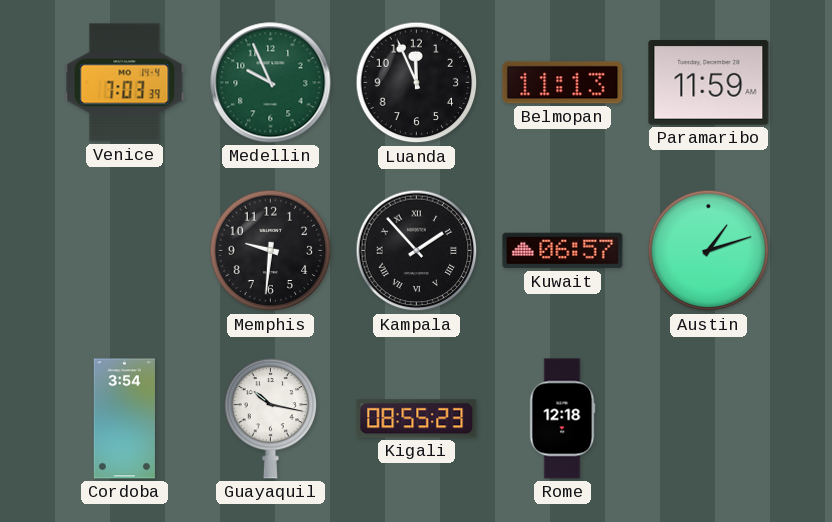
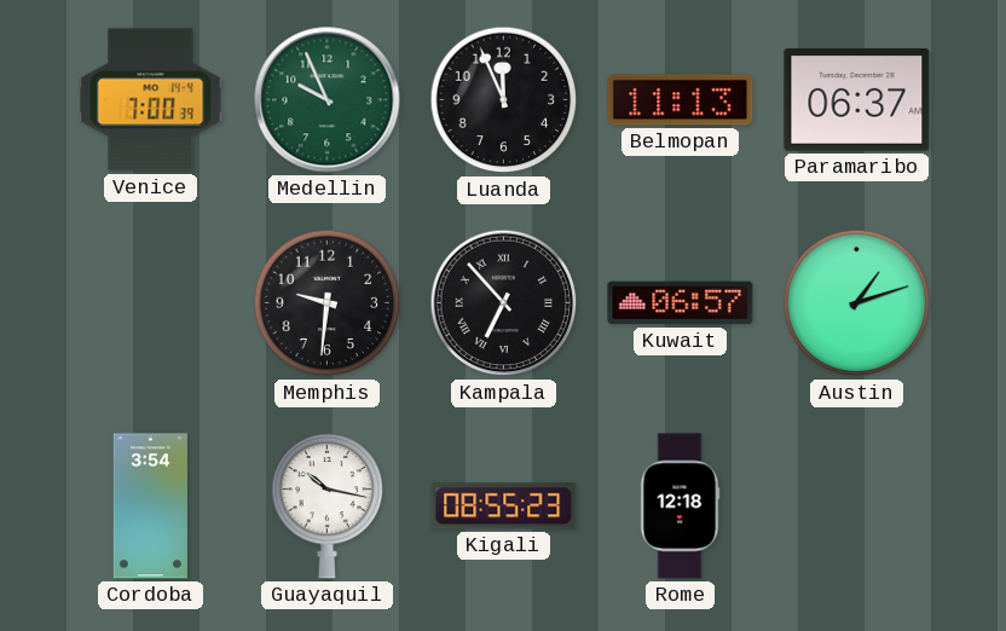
Venice: 7:03 -> 7:00
Paramaribo: 11:59 -> 06:37
Kampala: 1:53 -> 6:53
